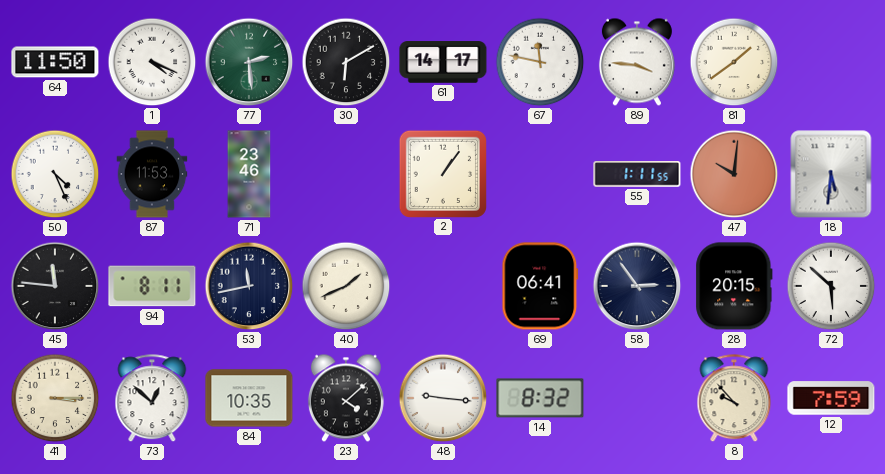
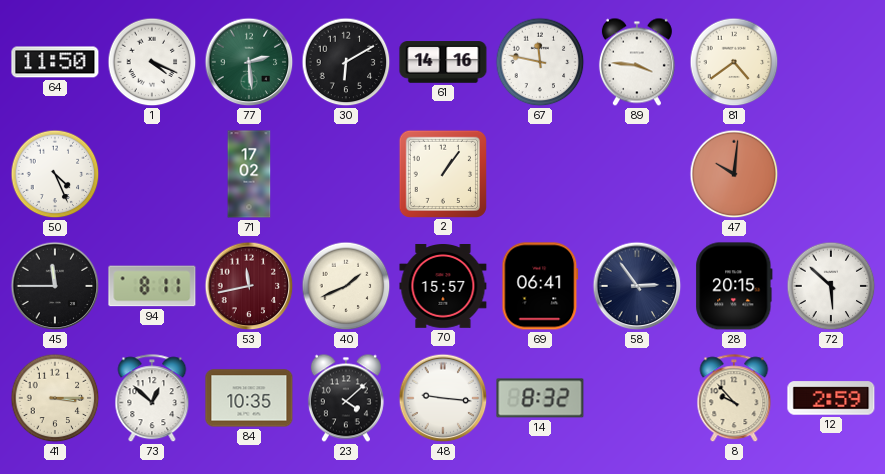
61: 14:17 -> 14:16
81: 1:39 -> 4:39
87: 11:53 -> none
71: 23:46 -> 17:02
55: 1:11 -> none
18: 5:31 -> none
45: 11:46 -> 11:45
53 dial: navy -> burgundy
70: none -> 15:57
12: 7:59 -> 2:59
